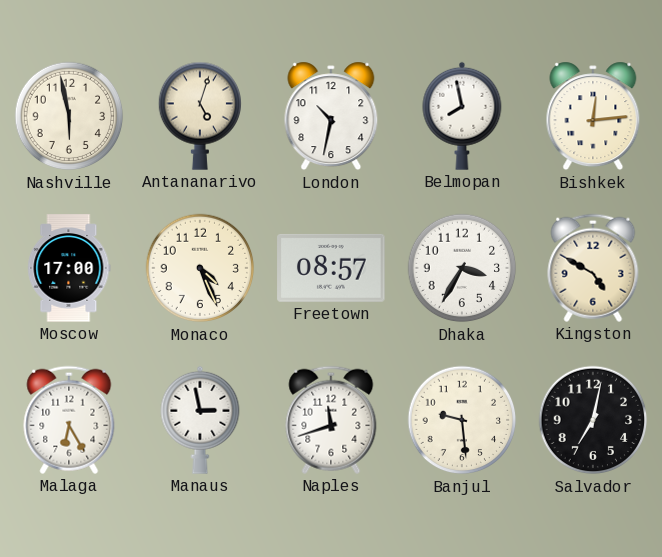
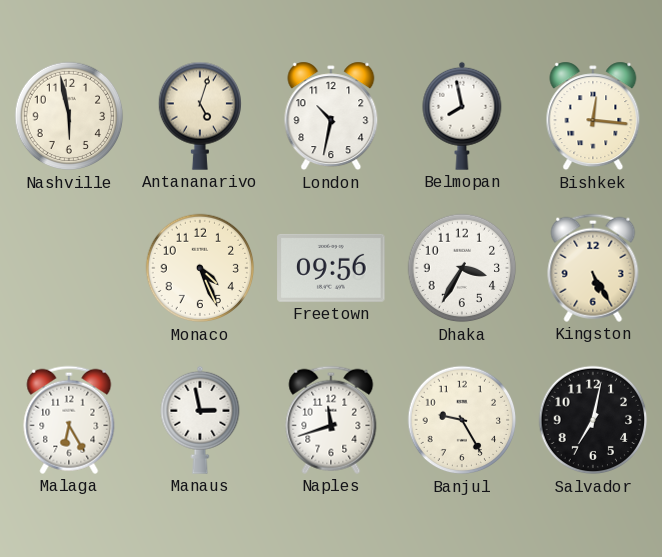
Bishkek: 12:14 -> 12:16
Moscow: 17:00 -> none
Freetown: 08:57 -> 09:56
Kingston: 4:50 -> 5:25
Banjul: 9:29 -> 9:25
